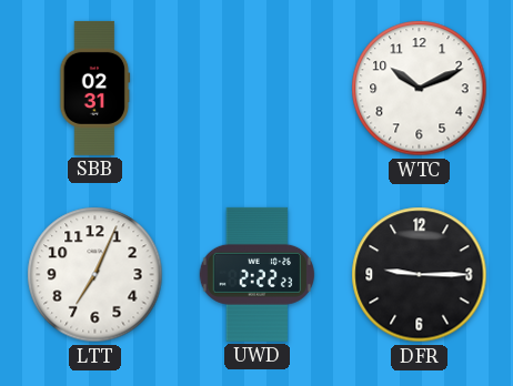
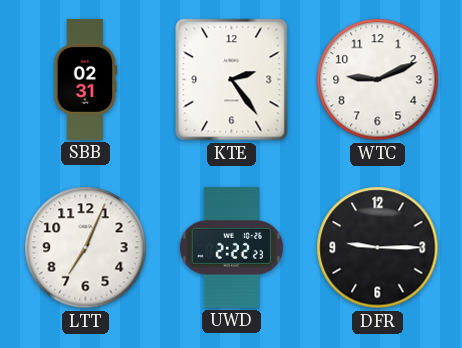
KTE: none -> 2:24
WTC: 10:11 -> 9:11
